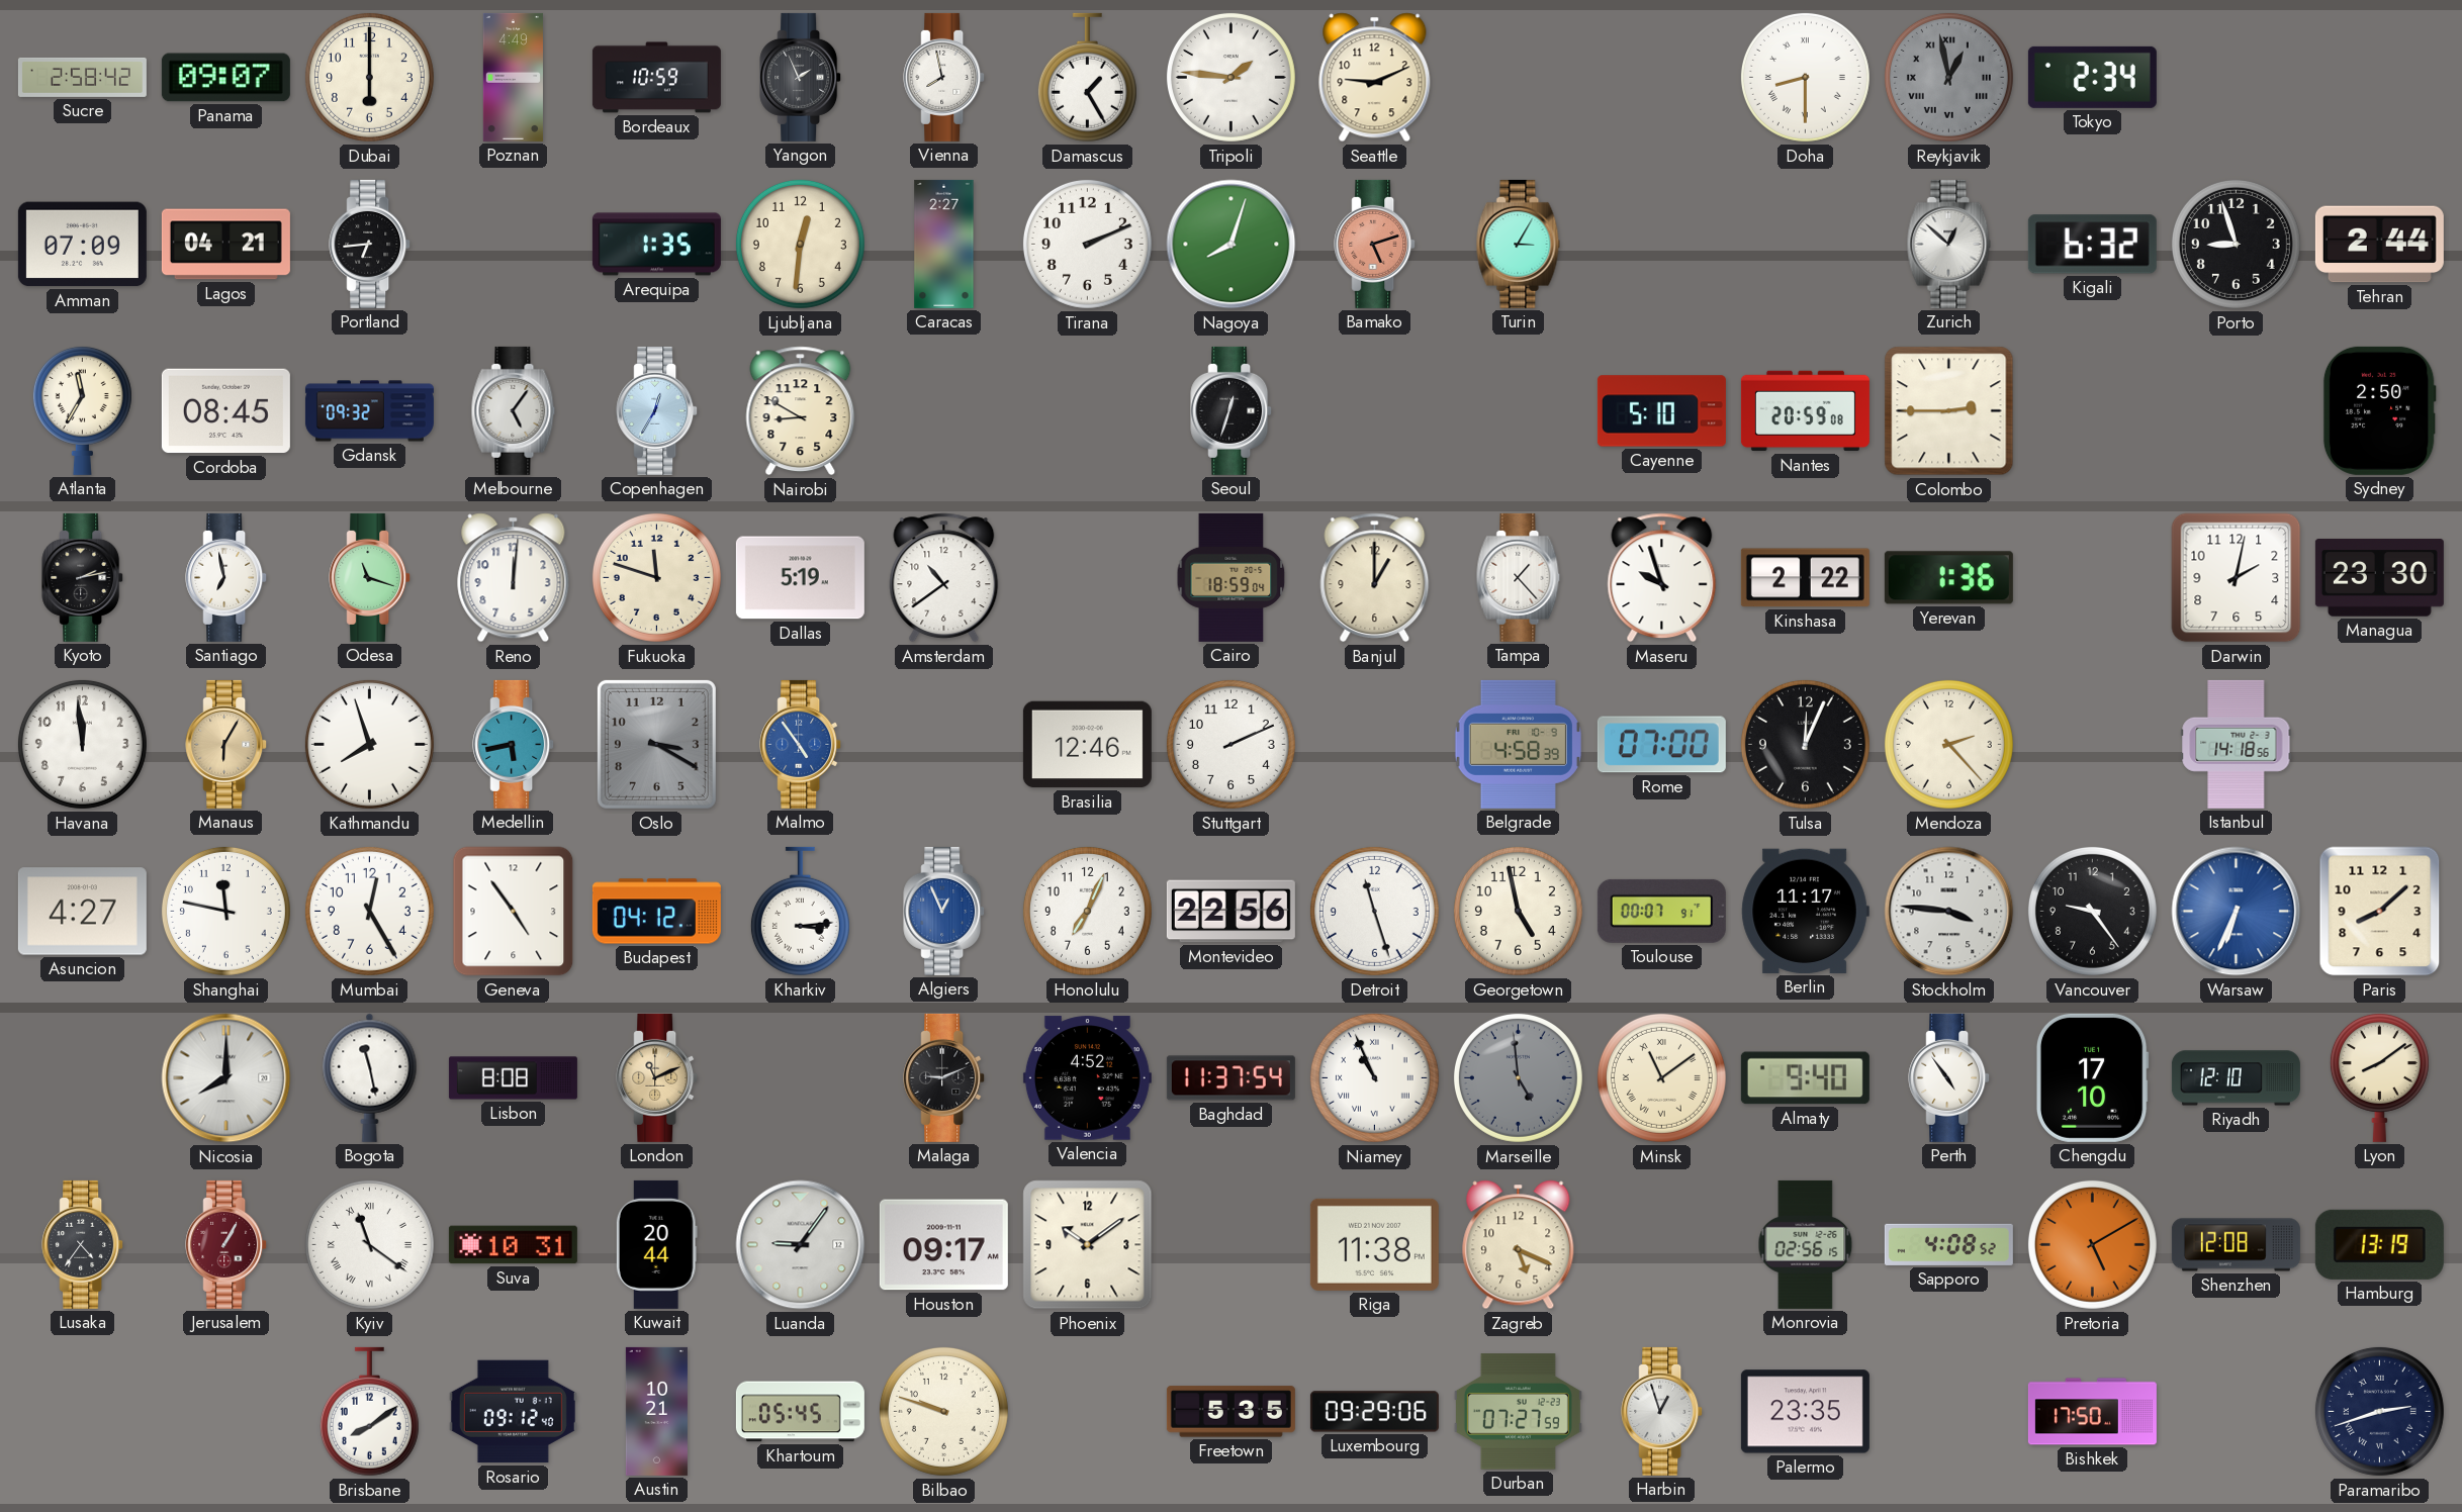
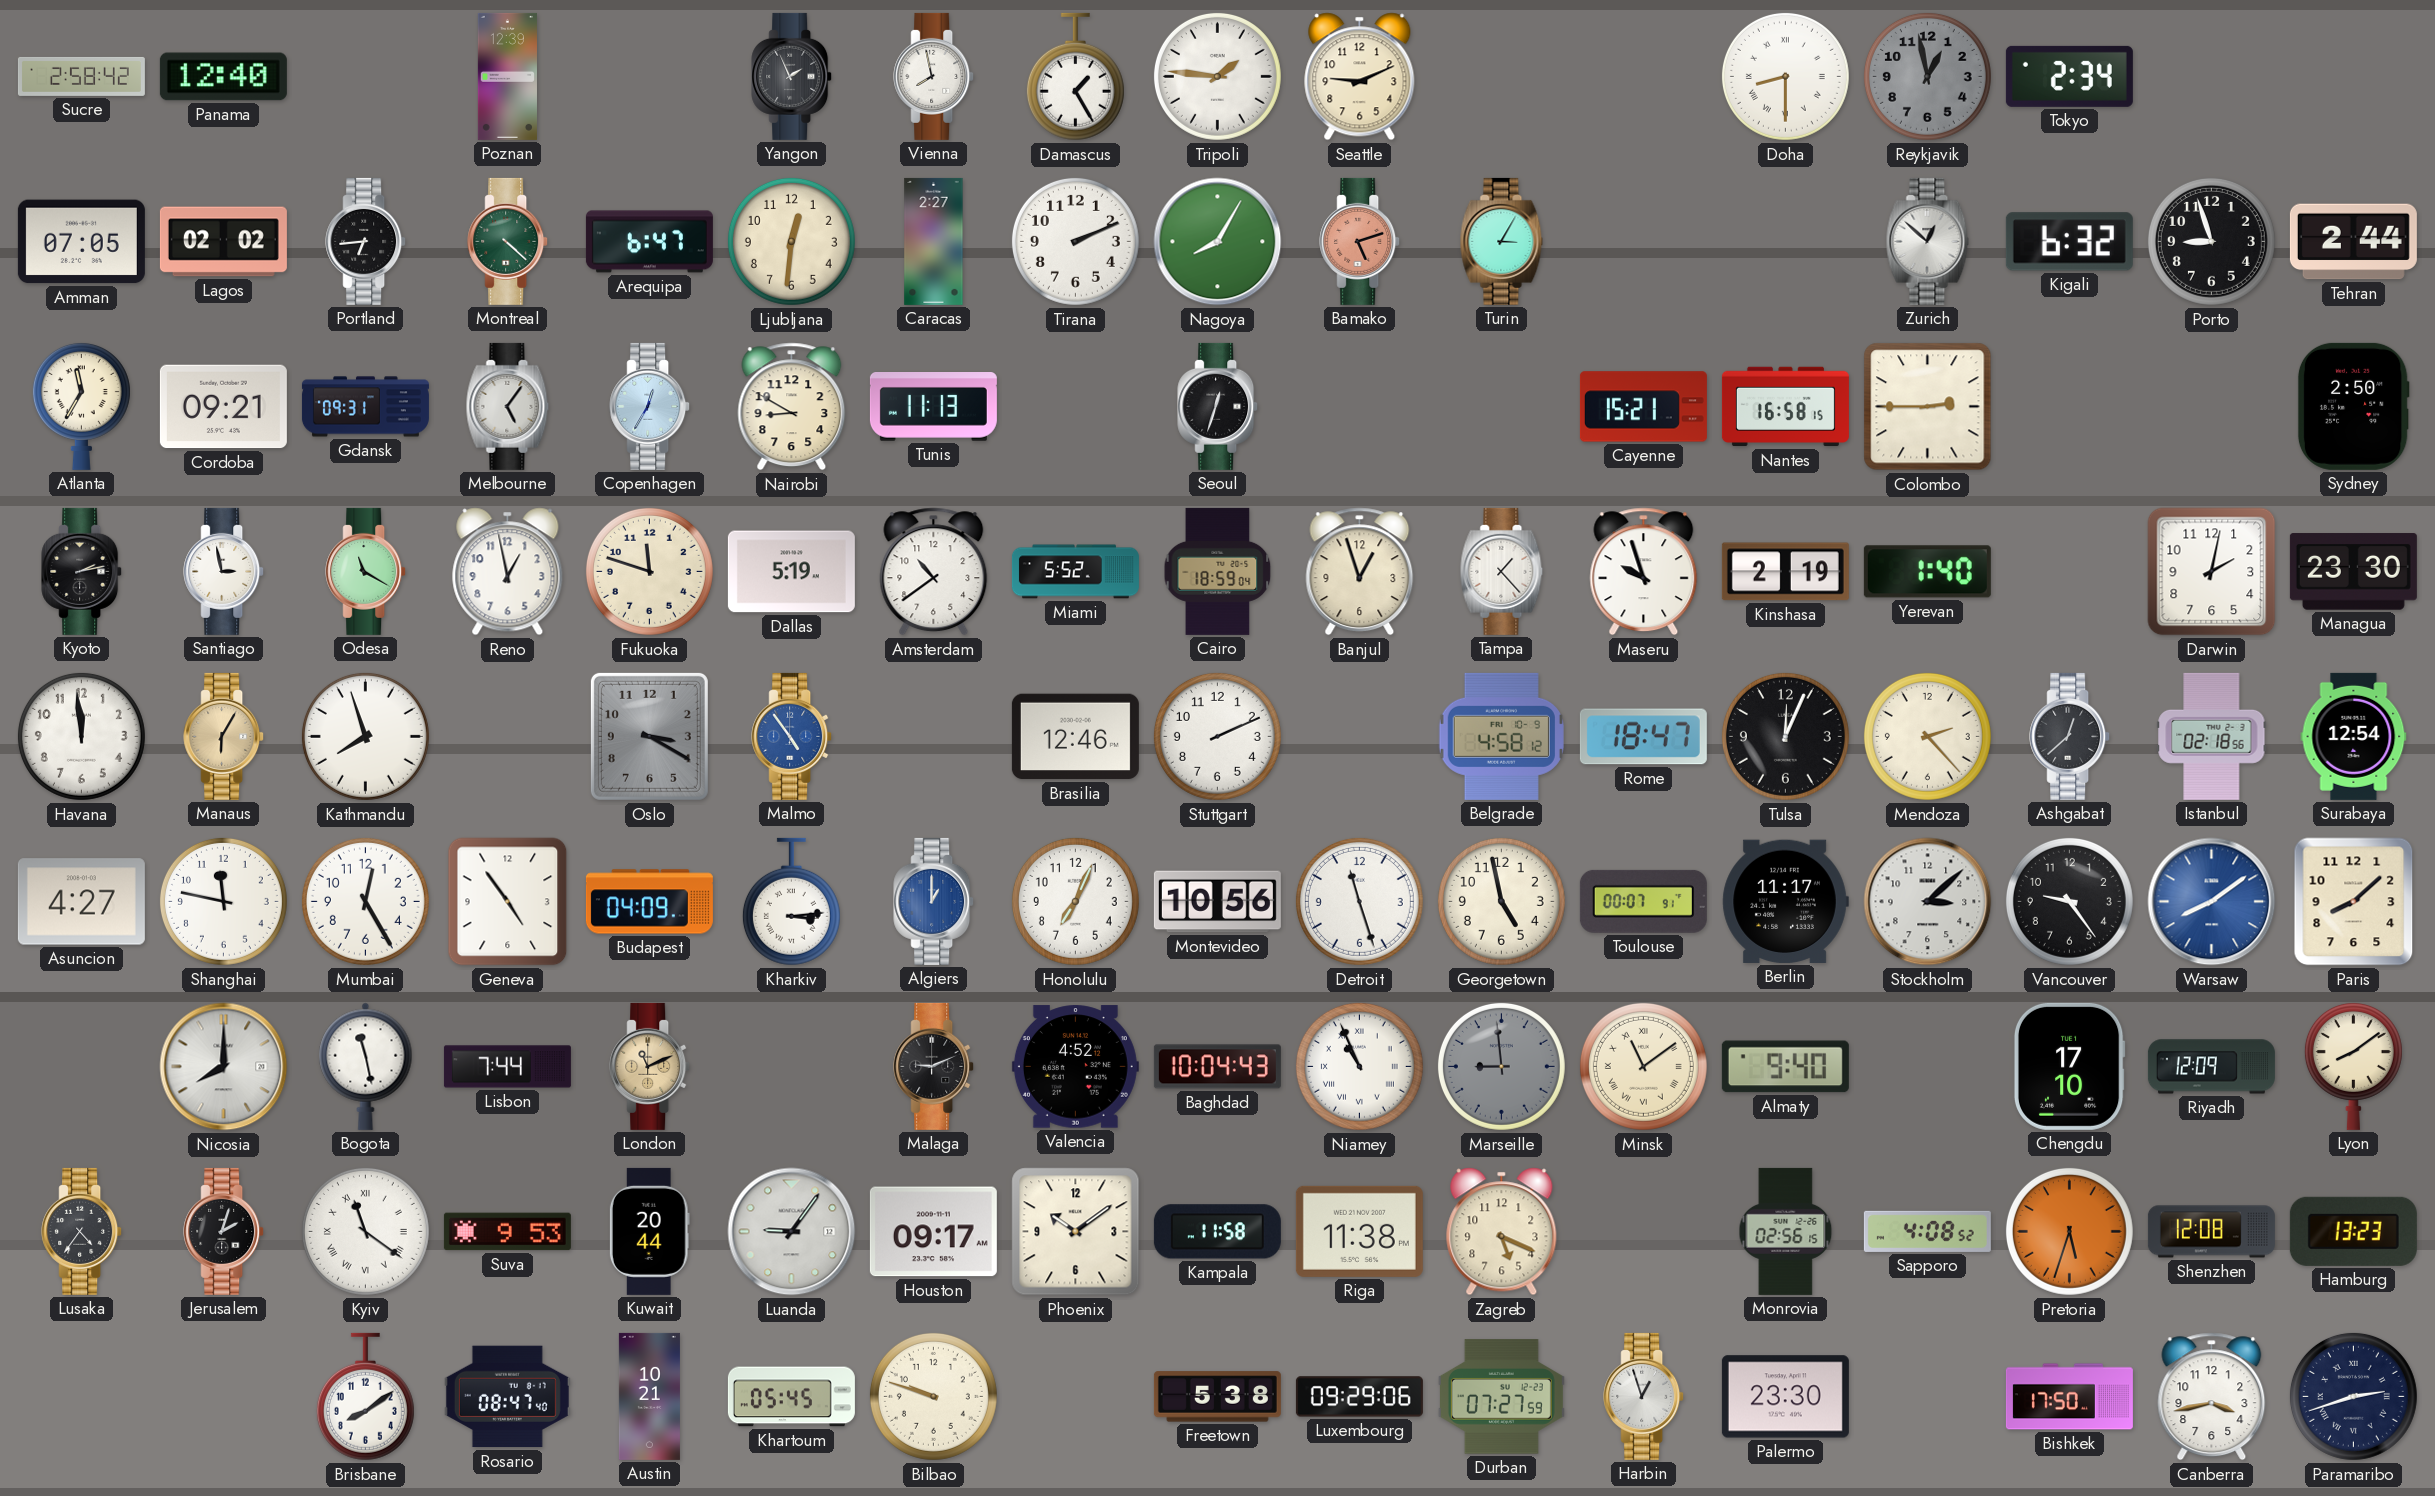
Panama: 09:07 -> 12:40
Dubai: 6:00 -> none
Poznan: 4:49 -> 12:39
Bordeaux: 10:59 -> none
Reykjavik numerals: Roman -> Arabic
Amman: 07:09 -> 07:05
Lagos: 04:21 -> 02:02
Montreal: none -> 4:22
Arequipa: 1:35 -> 6:47
Nagoya: 8:03 -> 8:05
Cordoba: 08:45 -> 09:21
Gdansk: 09:32 -> 09:31
Tunis: none -> 11:13
Cayenne: 5:10 -> 15:21
Nantes: 20:59 -> 16:58
Santiago: 6:58 -> 2:58
Odesa: 11:18 -> 11:20
Reno: 12:01 -> 12:58
Miami: none -> 5:52
Banjul: 1:00 -> 12:57
Kinshasa: 2:22 -> 2:19
Yerevan: 1:36 -> 1:40
Medellin: 5:43 -> none
Belgrade: 4:58:39 -> 4:58:12
Rome: 07:00 -> 18:47
Ashgabat: none -> 12:38
Istanbul: 14:18 -> 02:18
Surabaya: none -> 12:54
Budapest: 04:12 -> 04:09
Algiers: 12:56 -> 1:00
Montevideo: 22:56 -> 10:56
Stockholm: 3:46 -> 3:08
Warsaw: 6:34 -> 8:09
Lisbon: 8:08 -> 7:44
Baghdad: 11:37 -> 10:04
Marseille: 4:59 -> 8:59
Perth: 4:54 -> none
Riyadh: 12:10 -> 12:09
Jerusalem: 1:05 -> 2:03
Jerusalem dial: burgundy -> black
Suva: 10:31 -> 9:53
Kampala: none -> 11:58
Pretoria: 5:10 -> 5:33
Hamburg: 13:19 -> 13:23
Rosario: 09:12 -> 08:47
Freetown: 5:35 -> 5:38
Palermo: 23:35 -> 23:30
Canberra: none -> 3:43
